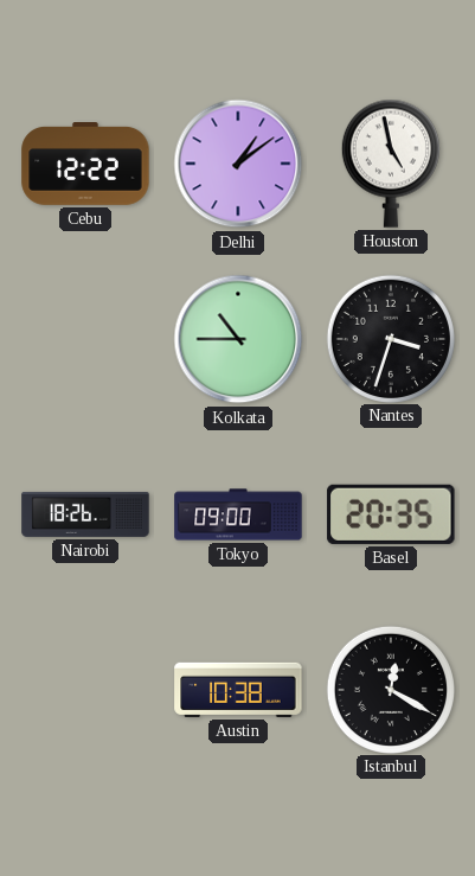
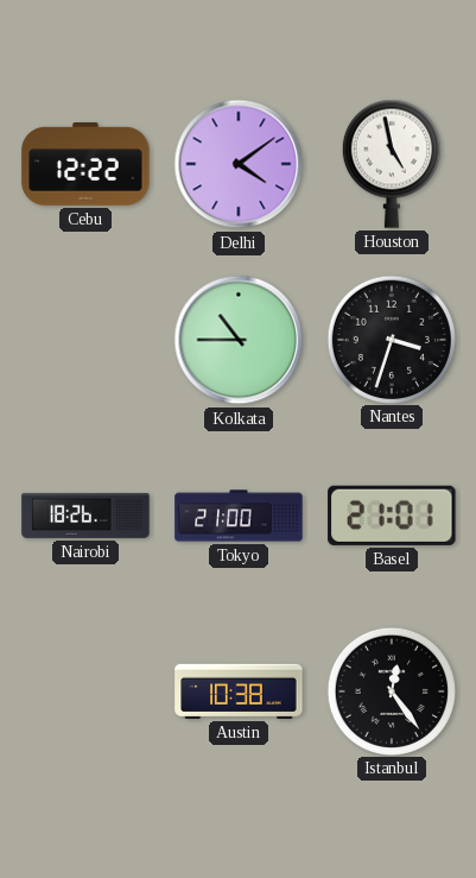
Delhi: 1:09 -> 4:09
Tokyo: 09:00 -> 21:00
Basel: 20:35 -> 21:01
Istanbul: 12:20 -> 12:24
